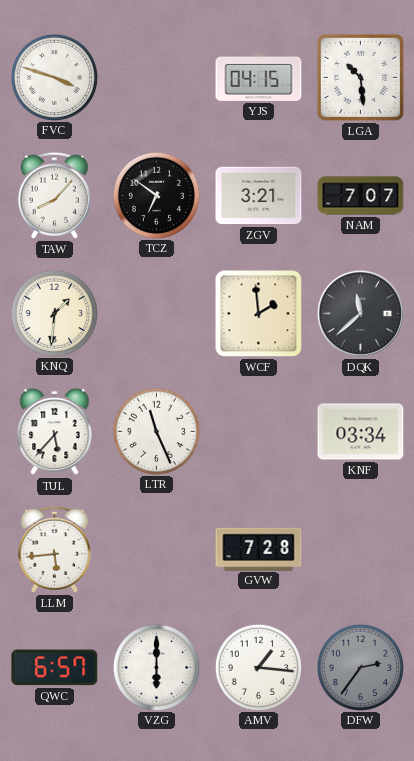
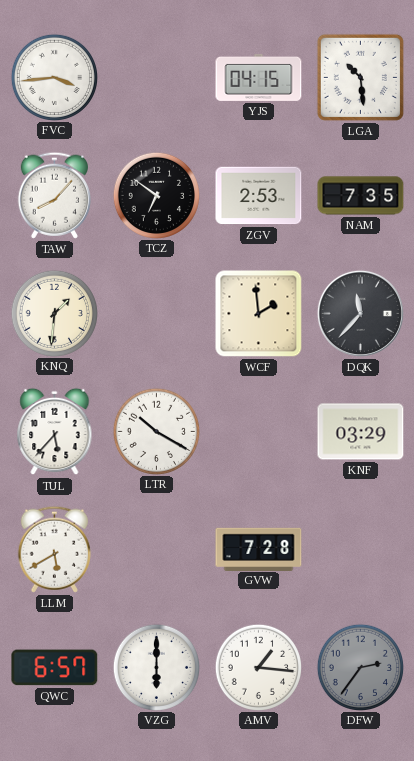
FVC: 3:48 -> 3:44
ZGV: 3:21 -> 2:53
NAM: 7:07 -> 7:35
DQK: 11:38 -> 11:37
LTR: 11:26 -> 10:20
KNF: 03:34 -> 03:29
LLM: 5:44 -> 5:40
